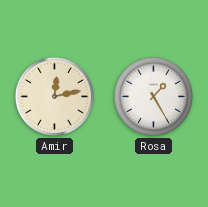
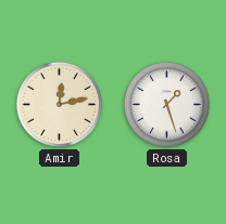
Rosa: 1:25 -> 1:27
